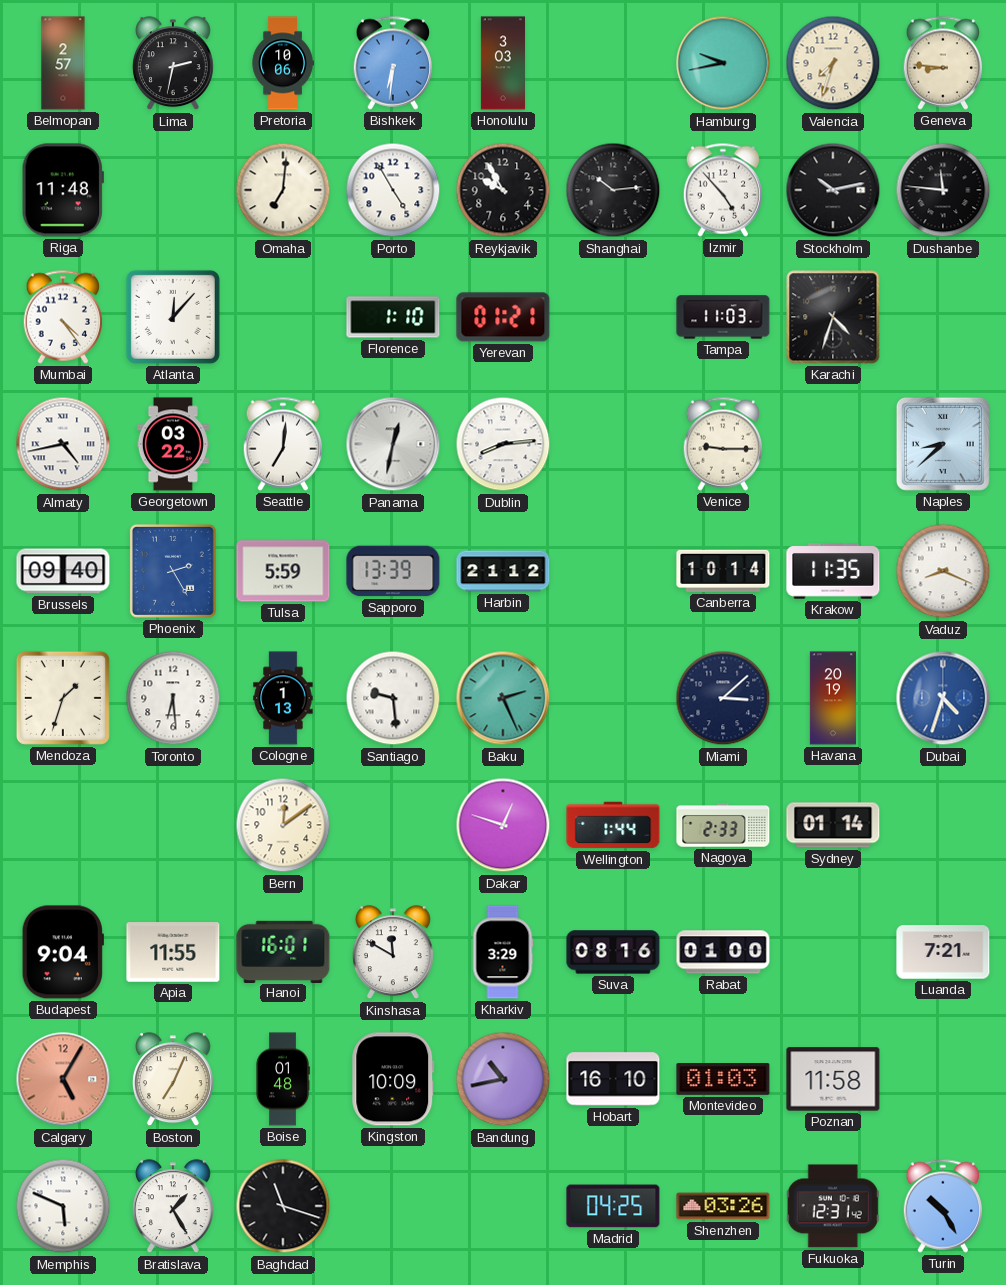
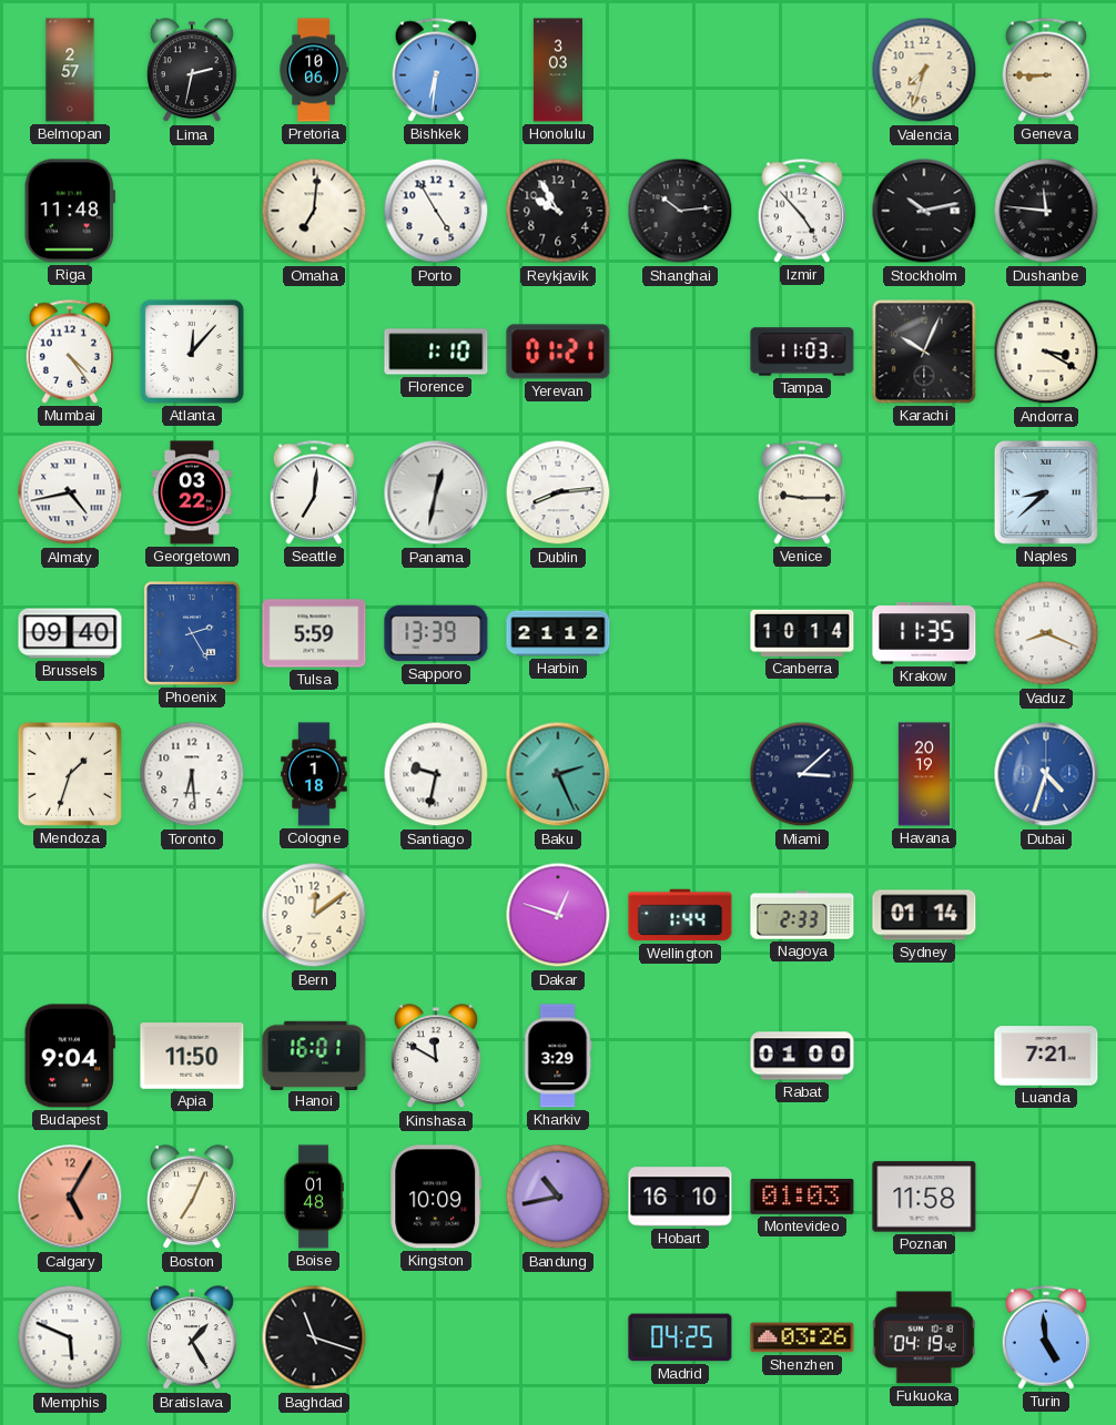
Hamburg: 9:43 -> none
Geneva: 8:46 -> 8:45
Karachi: 4:33 -> 10:04
Andorra: none -> 3:20
Cologne: 1:13 -> 1:18
Santiago: 9:29 -> 9:32
Apia: 11:55 -> 11:50
Suva: 08:16 -> none
Fukuoka: 12:31 -> 04:19
Turin: 10:25 -> 4:59
